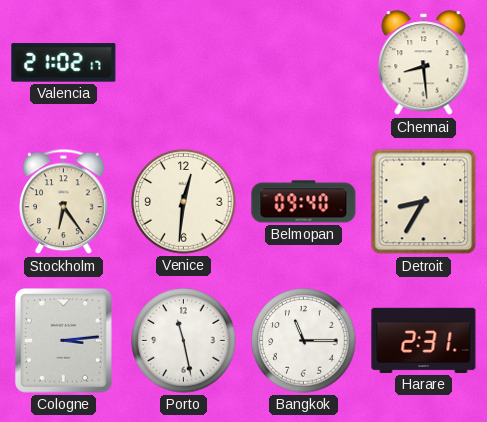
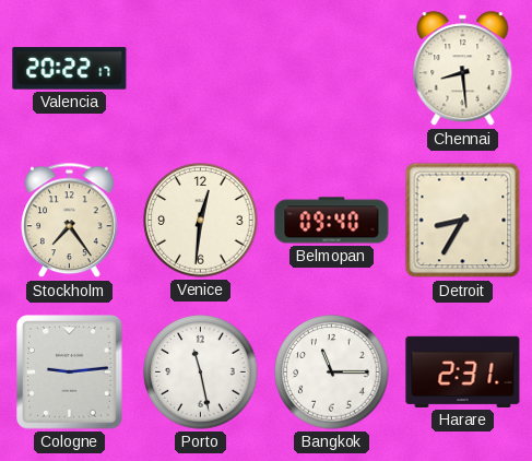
Valencia: 21:02 -> 20:22
Stockholm: 6:24 -> 7:24
Cologne: 3:14 -> 9:14
